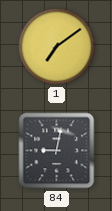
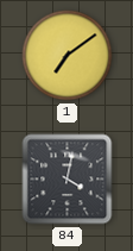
84: 9:02 -> 4:02
